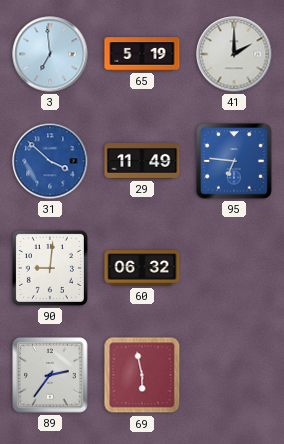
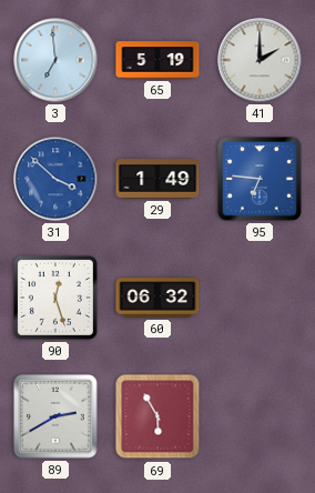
29: 11:49 -> 1:49
90: 9:01 -> 12:27
89: 2:36 -> 2:40
69: 5:58 -> 5:55
